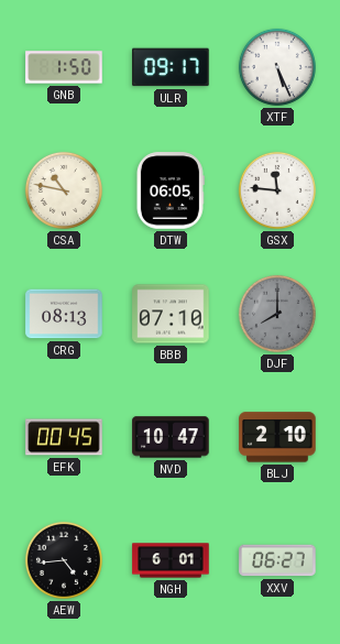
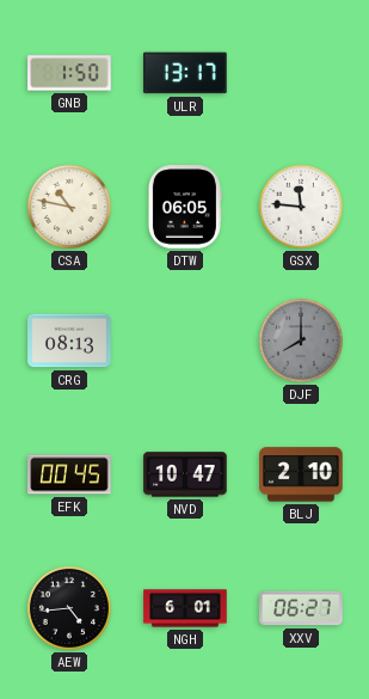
ULR: 09:17 -> 13:17
XTF: 5:26 -> none
BBB: 07:10 -> none
